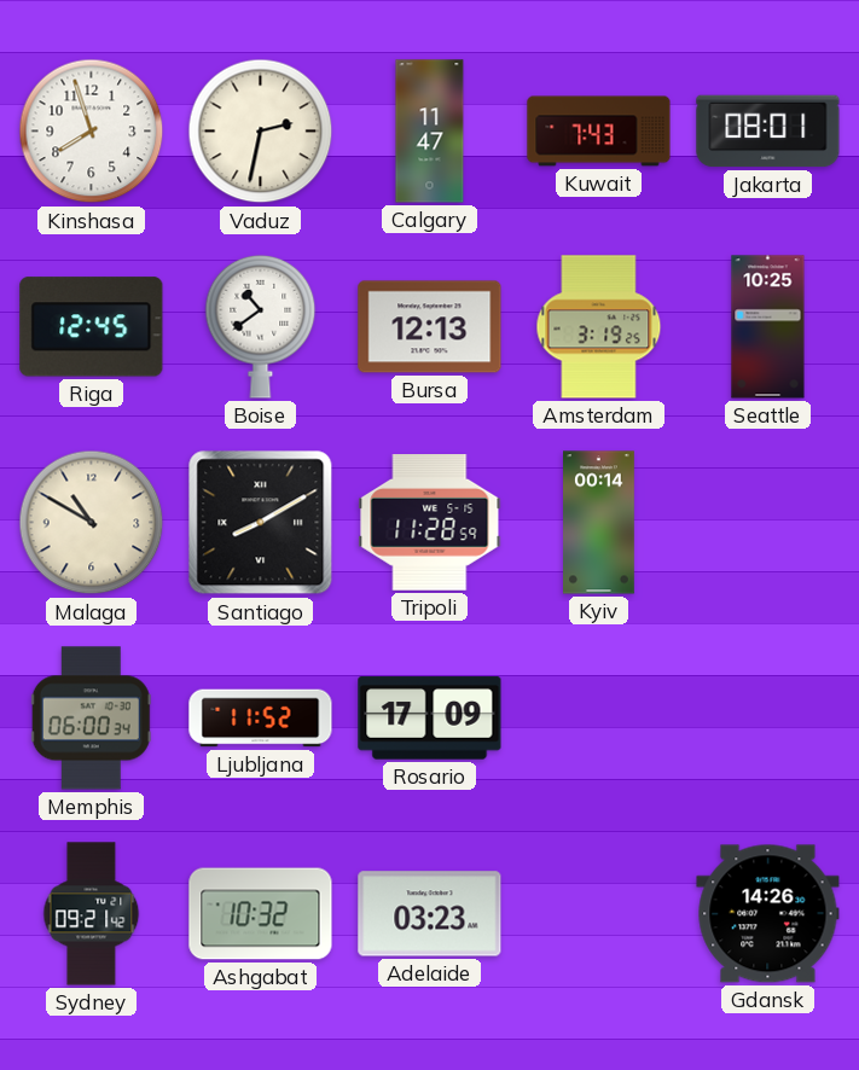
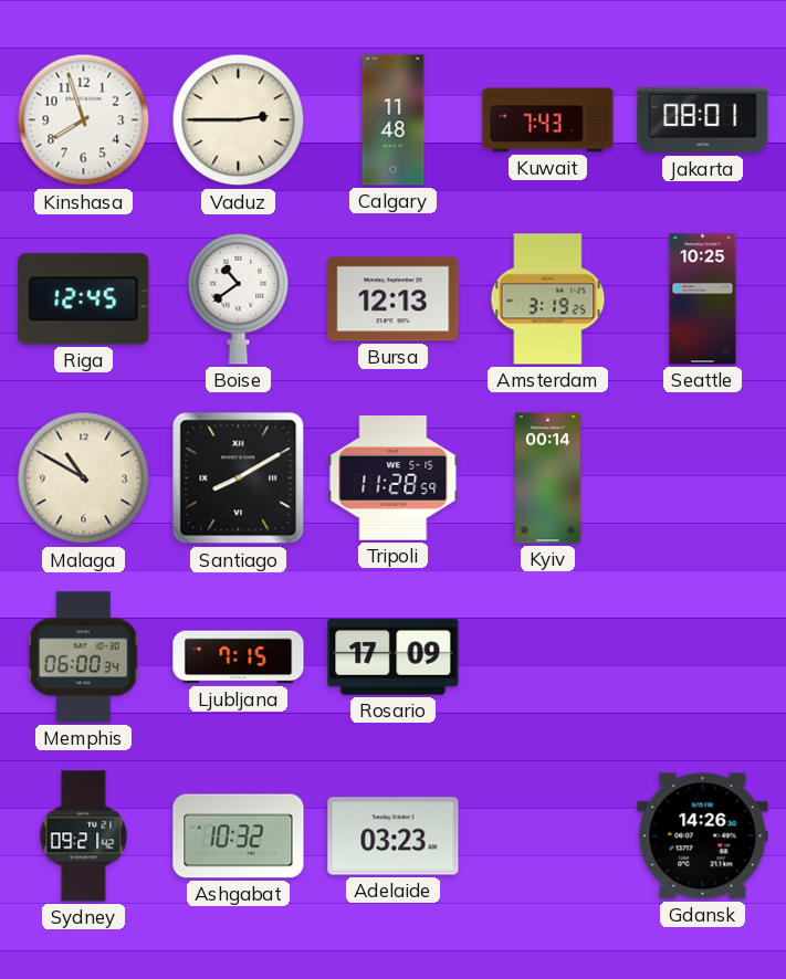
Vaduz: 2:32 -> 2:45
Calgary: 11:47 -> 11:48
Ljubljana: 11:52 -> 7:15
